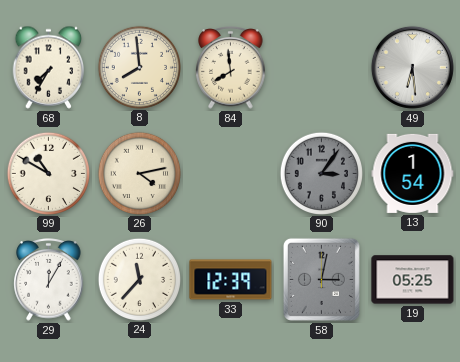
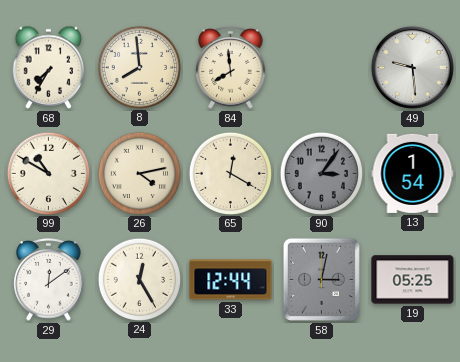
49: 6:29 -> 9:29
65: none -> 12:20
29: 12:05 -> 12:09
24: 11:37 -> 12:25
33: 12:39 -> 12:44
